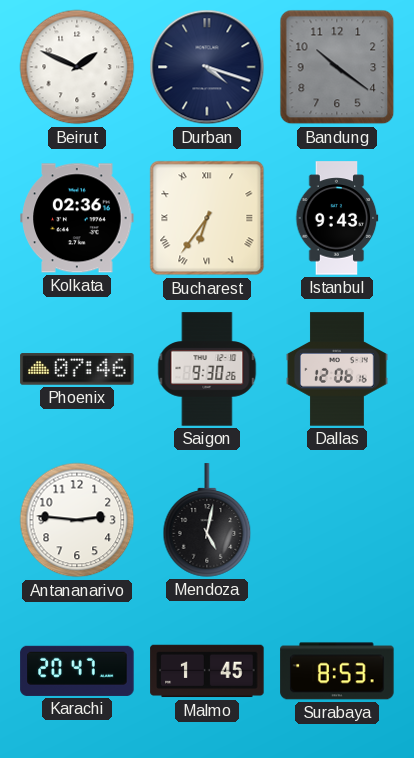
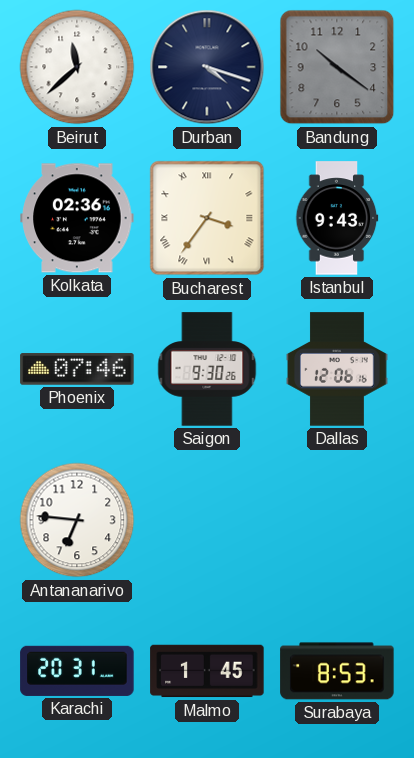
Beirut: 1:49 -> 11:38
Bucharest: 6:36 -> 3:36
Antananarivo: 2:46 -> 6:46
Mendoza: 5:02 -> none
Karachi: 20:47 -> 20:31
